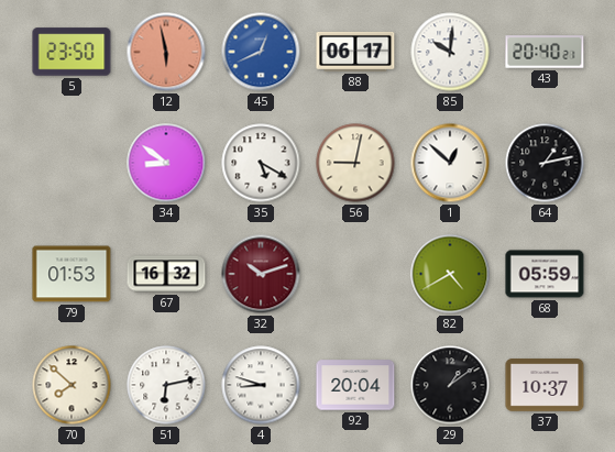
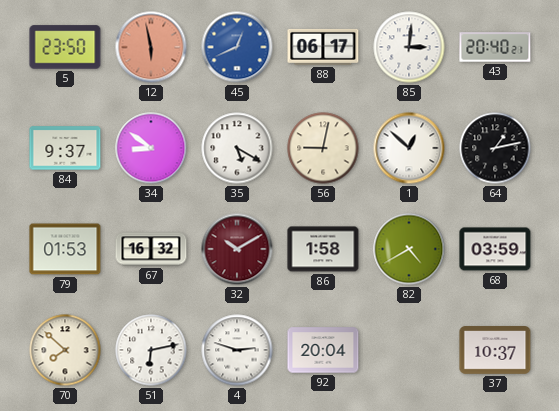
85: 10:01 -> 3:01
84: none -> 9:37
32: 10:12 -> 10:10
86: none -> 1:58
68: 05:59 -> 03:59
4: 8:48 -> 2:48
29: 1:09 -> none
